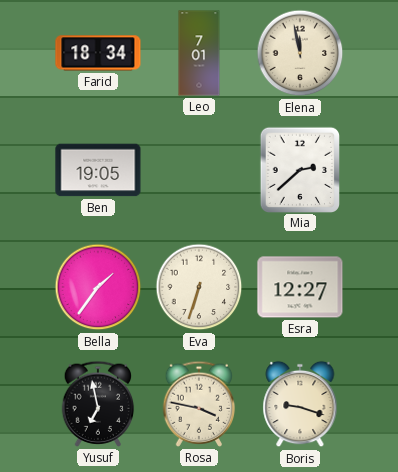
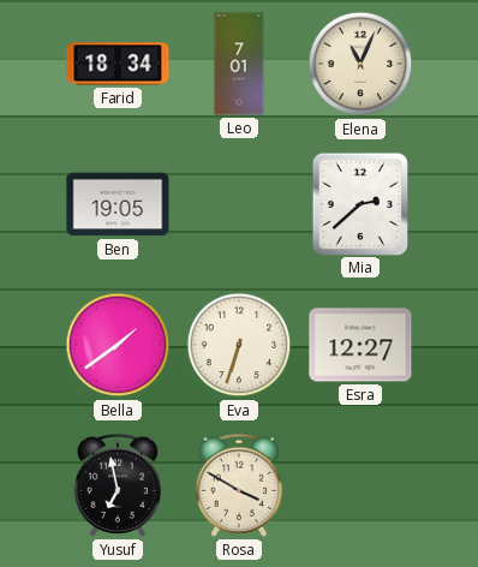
Elena: 11:58 -> 11:04
Bella: 1:36 -> 1:39
Rosa: 3:47 -> 3:50
Boris: 9:18 -> none
